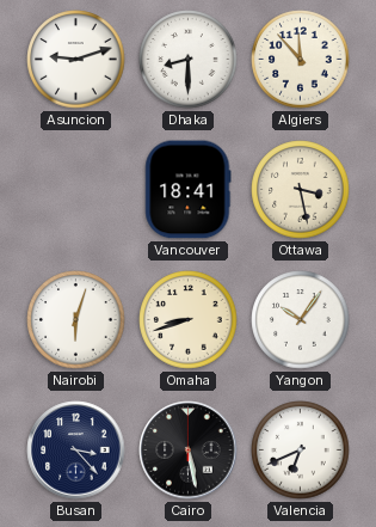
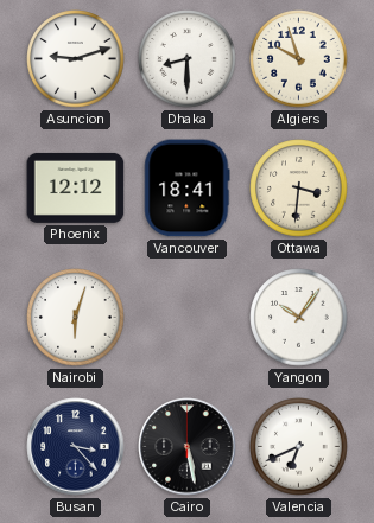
Algiers: 11:53 -> 9:57
Phoenix: none -> 12:12
Ottawa: 3:28 -> 3:31
Omaha: 8:42 -> none
